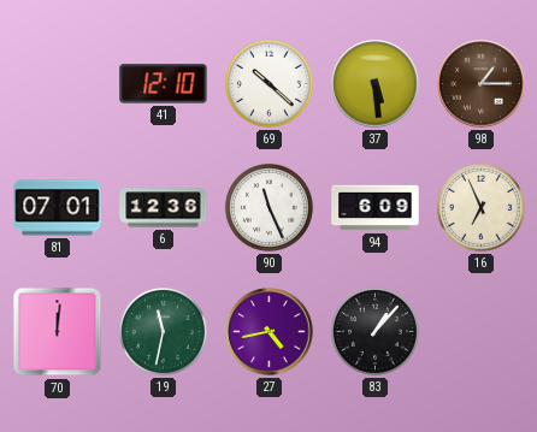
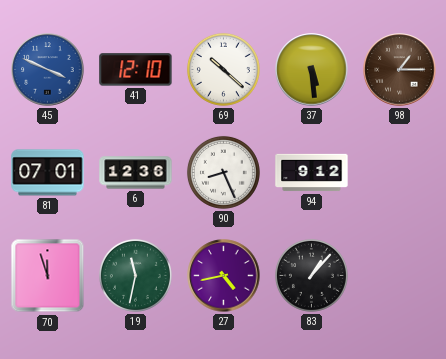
45: none -> 3:49
90: 11:26 -> 8:26
94: 6:09 -> 9:12
16: 6:56 -> none
70: 12:01 -> 11:57
